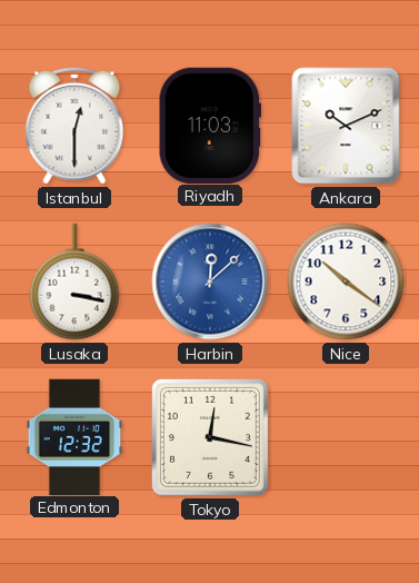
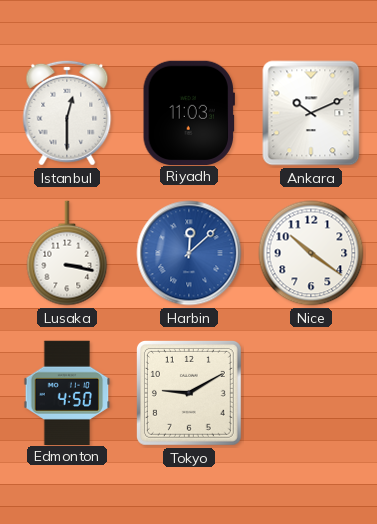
Edmonton: 12:32 -> 4:50
Tokyo: 12:17 -> 9:10
